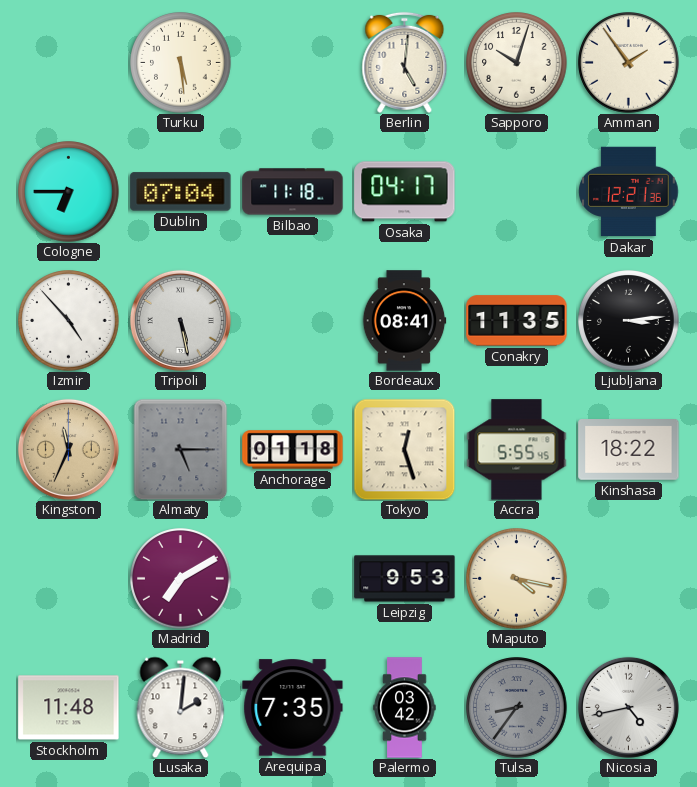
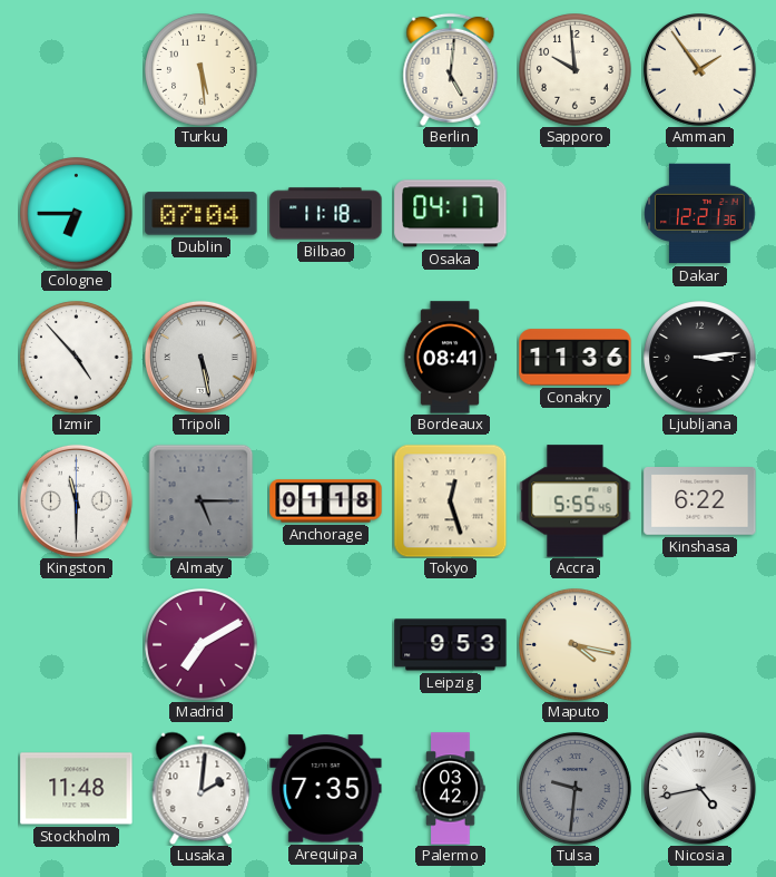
Sapporo: 10:03 -> 9:59
Conakry: 11:35 -> 11:36
Kingston: 11:34 -> 11:30
Kingston dial: champagne -> white
Kinshasa: 18:22 -> 6:22
Tulsa: 8:36 -> 9:31
